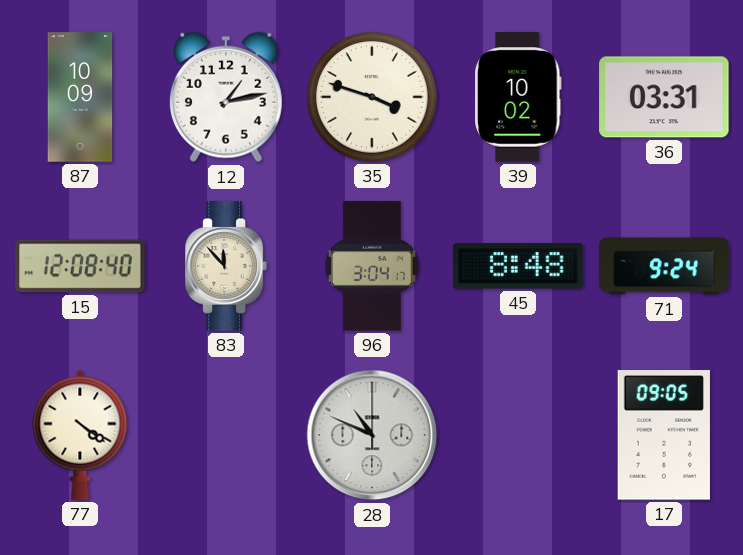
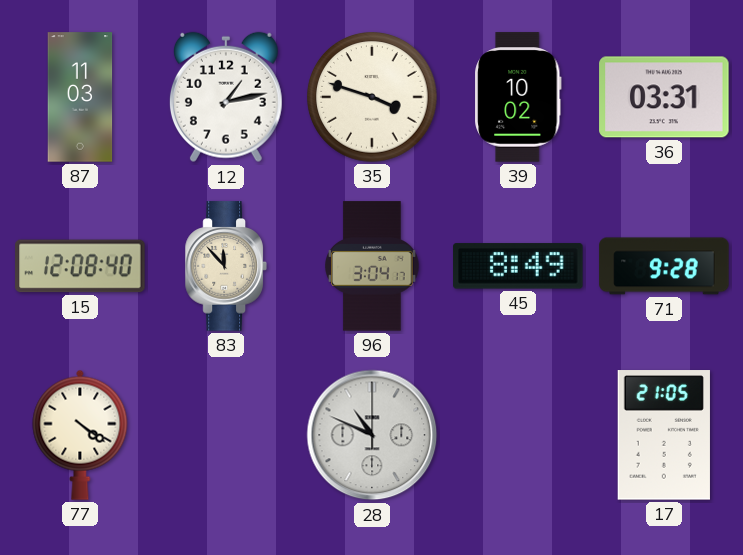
87: 10:09 -> 11:03
45: 8:48 -> 8:49
71: 9:24 -> 9:28
17: 09:05 -> 21:05
